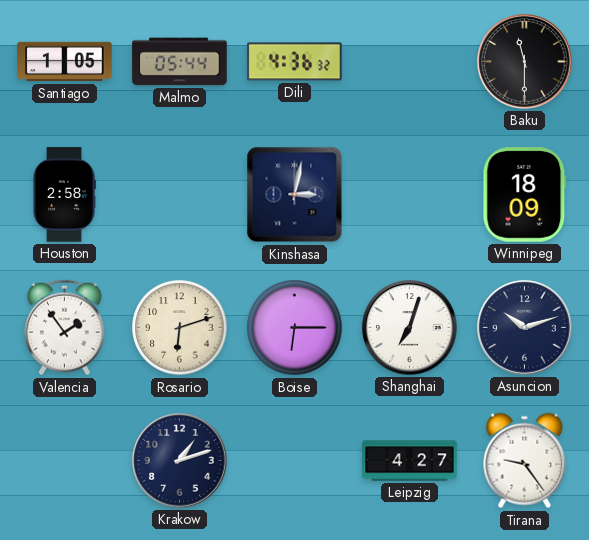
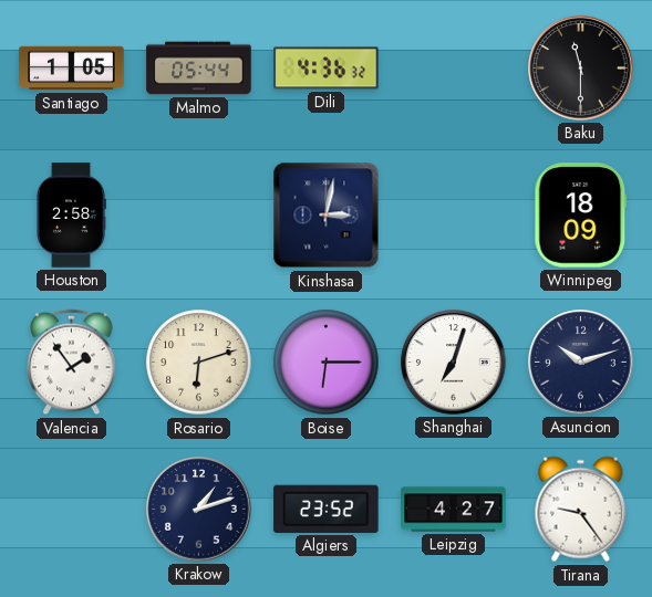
Algiers: none -> 23:52
